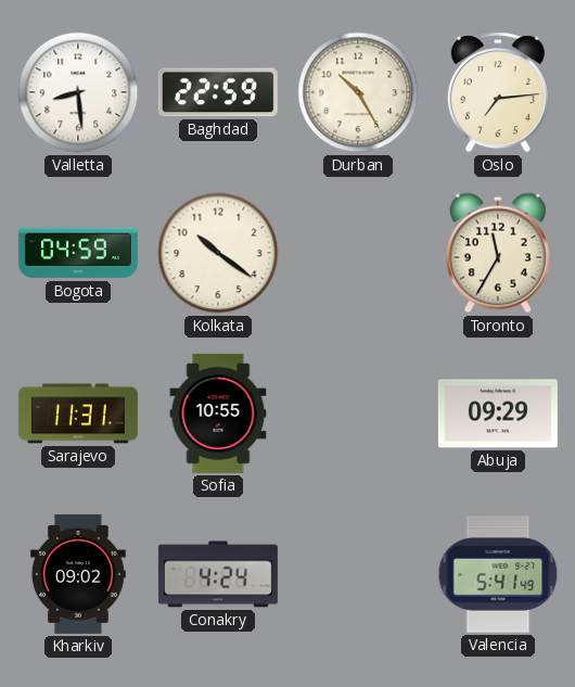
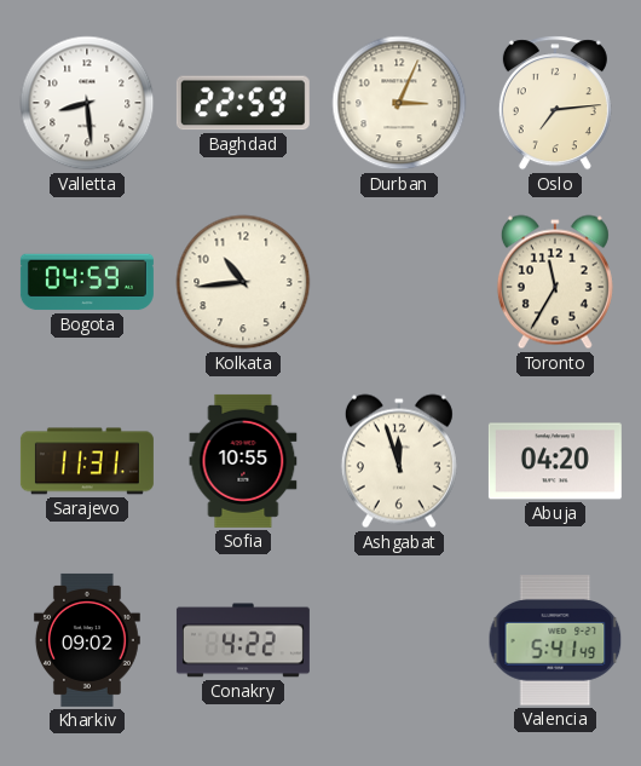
Durban: 10:25 -> 3:04
Kolkata: 10:21 -> 10:44
Ashgabat: none -> 11:57
Abuja: 09:29 -> 04:20
Conakry: 4:24 -> 4:22
